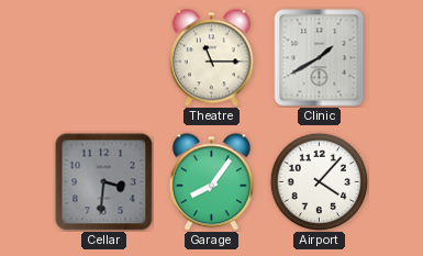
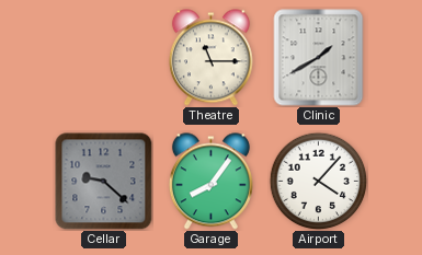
Cellar: 3:31 -> 9:22
